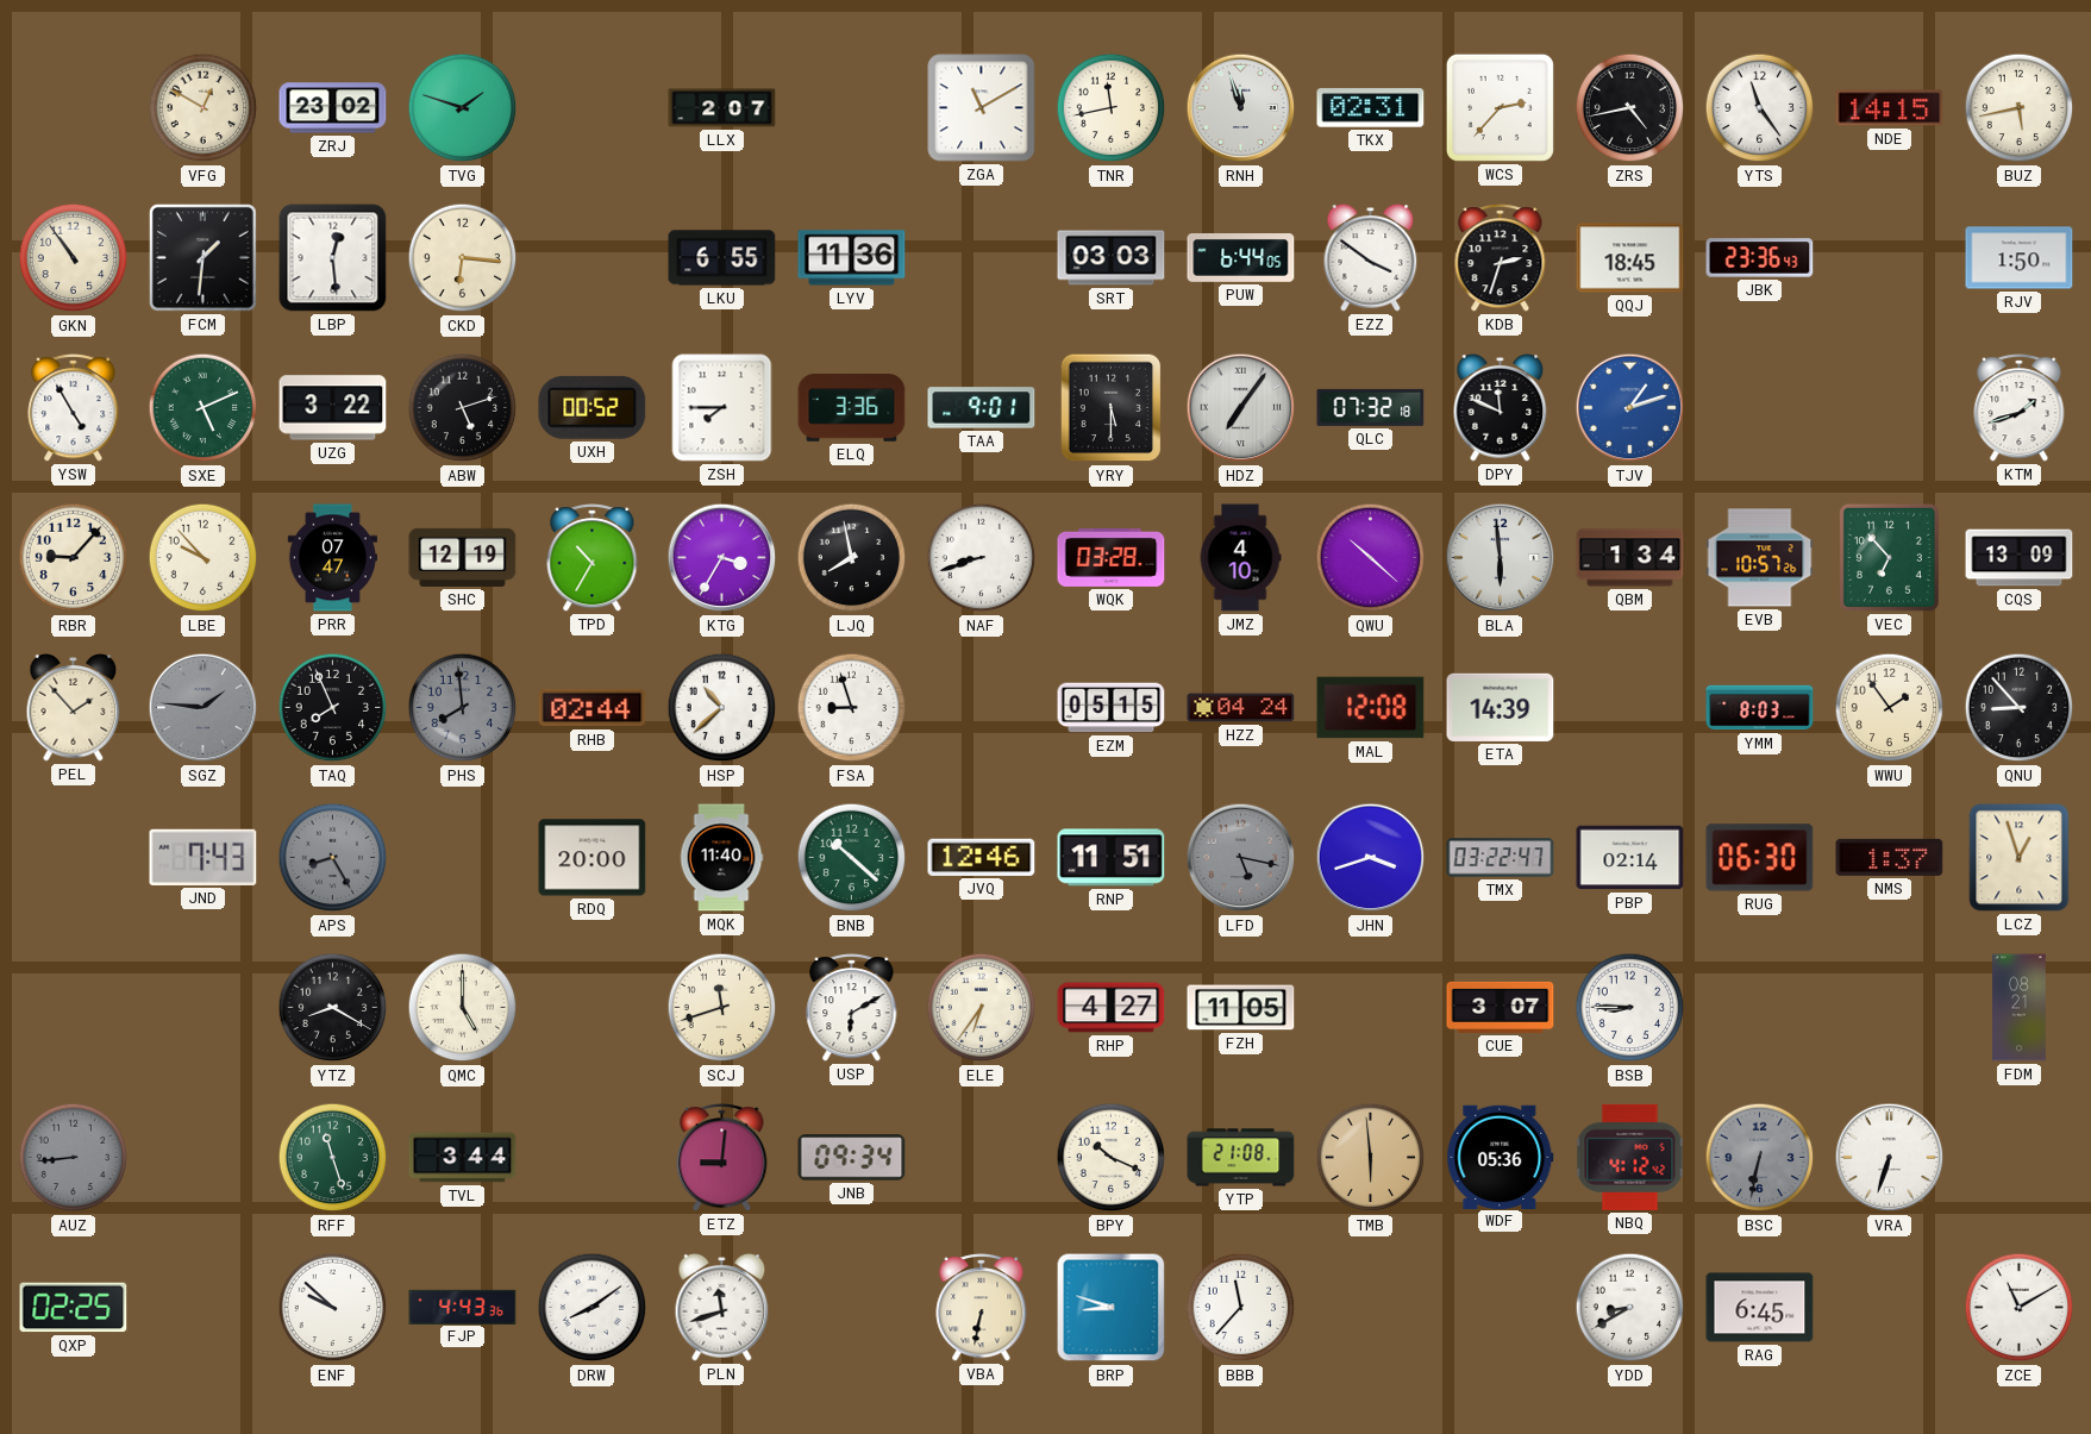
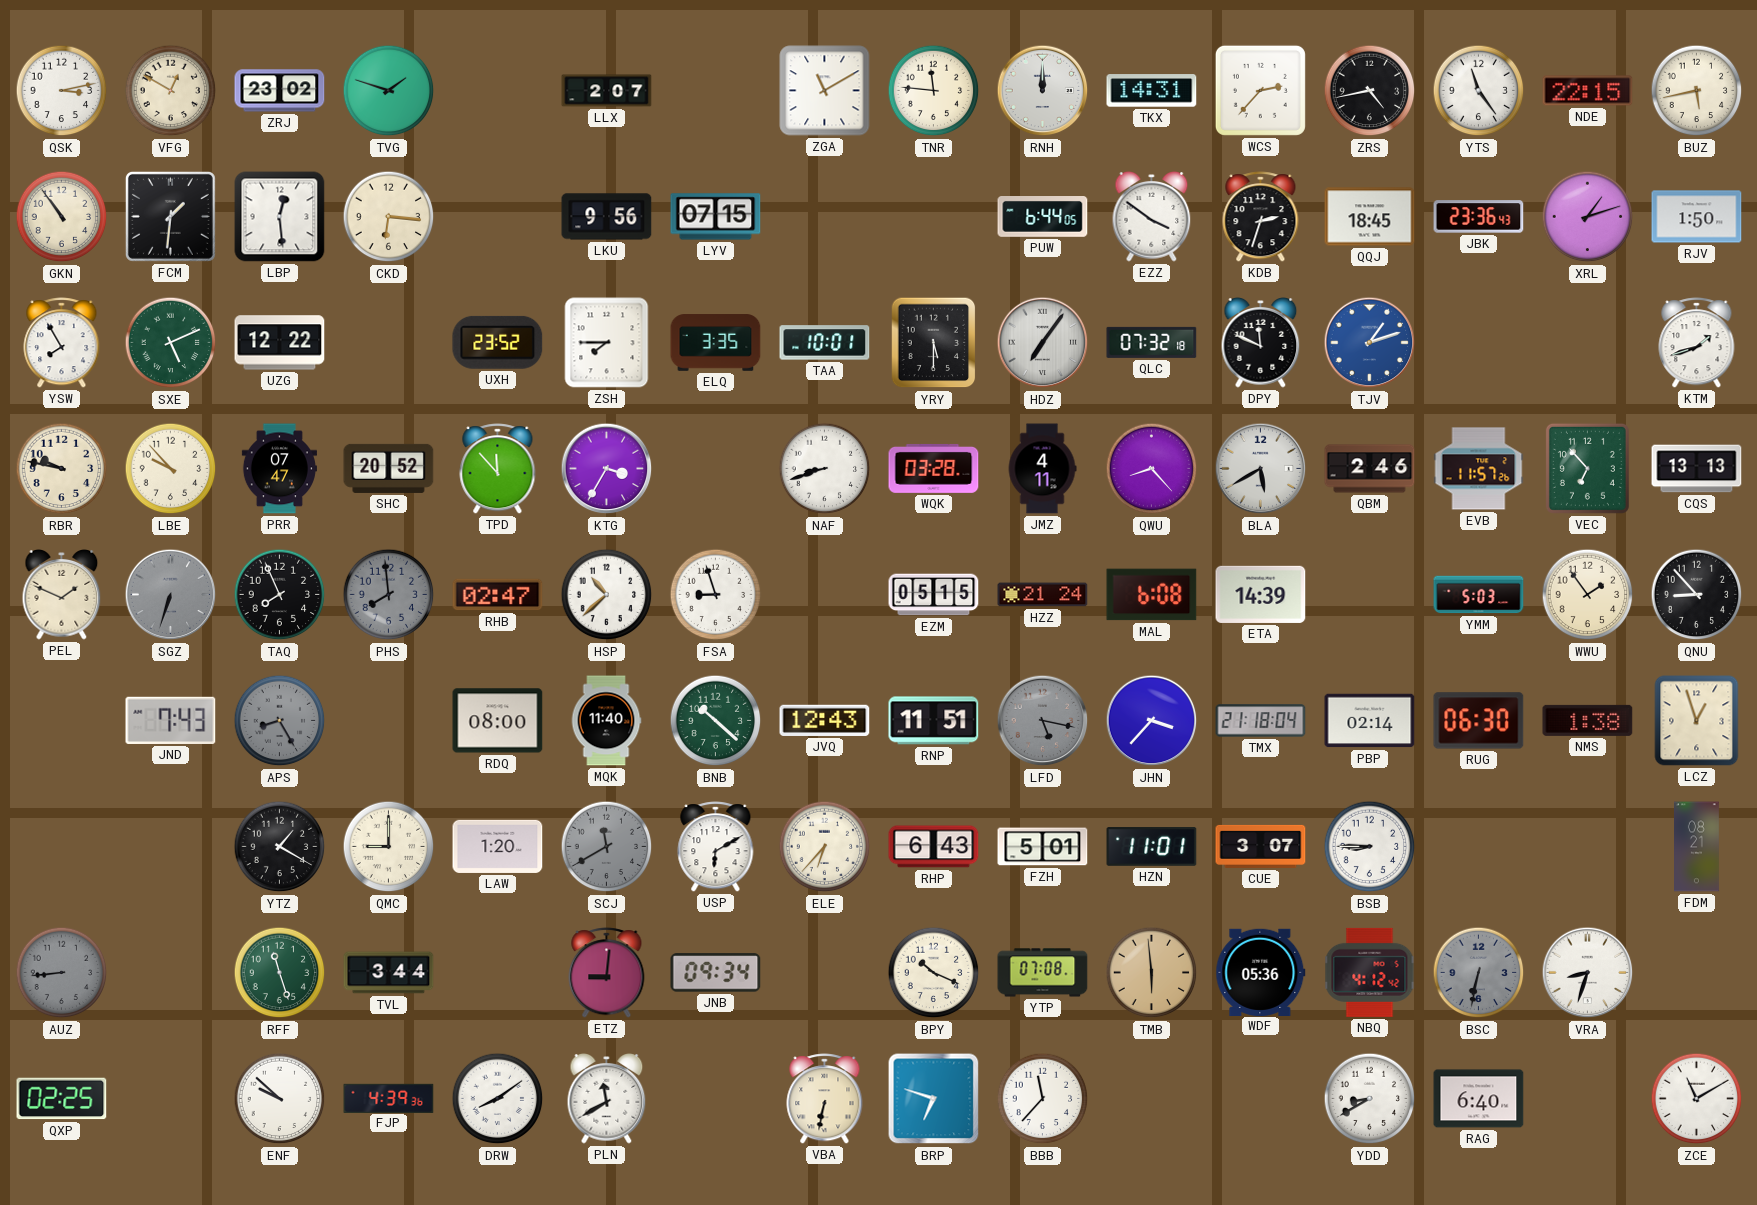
QSK: none -> 3:13
TNR: 11:43 -> 11:46
RNH: 11:57 -> 12:00
TKX: 02:31 -> 14:31
NDE: 14:15 -> 22:15
LKU: 6:55 -> 9:56
LYV: 11:36 -> 07:15
SRT: 03:03 -> none
XRL: none -> 1:12
YSW: 4:55 -> 7:55
UZG: 3:22 -> 12:22
ABW: 5:12 -> none
UXH: 00:52 -> 23:52
ELQ: 3:36 -> 3:35
TAA: 9:01 -> 10:01
RBR: 9:07 -> 9:47
SHC: 12:19 -> 20:52
TPD: 10:35 -> 11:53
LJQ: 7:58 -> none
JMZ: 4:10 -> 4:11
QWU: 10:22 -> 8:23
BLA: 5:59 -> 5:40
QBM: 1:34 -> 2:46
EVB: 10:57 -> 11:57
CQS: 13:09 -> 13:13
PEL: 1:53 -> 1:49
SGZ: 1:46 -> 6:33
RHB: 02:44 -> 02:47
HZZ: 04:24 -> 21:24
MAL: 12:08 -> 6:08
YMM: 8:03 -> 5:03
RDQ: 20:00 -> 08:00
JVQ: 12:46 -> 12:43
JHN: 3:42 -> 3:37
TMX: 03:22 -> 21:18
NMS: 1:37 -> 1:38
YTZ: 8:20 -> 1:20
QMC: 5:00 -> 9:00
LAW: none -> 1:20
SCJ: 11:42 -> 11:40
SCJ dial: cream -> grey
ELE: 6:36 -> 6:37
RHP: 4:27 -> 6:43
FZH: 11:05 -> 5:01
HZN: none -> 11:01
YTP: 21:08 -> 07:08
VRA: 6:33 -> 8:33
FJP: 4:43 -> 4:39
PLN: 11:42 -> 11:40
BRP: 8:48 -> 6:48
RAG: 6:45 -> 6:40
